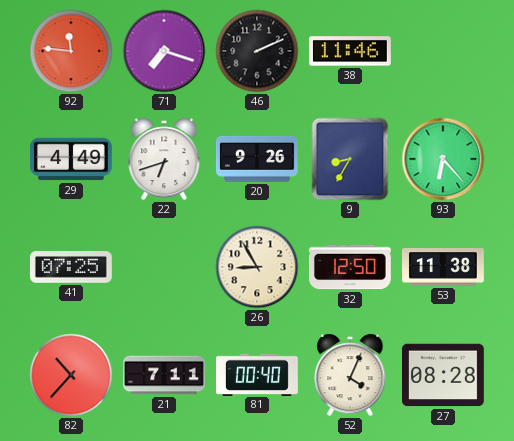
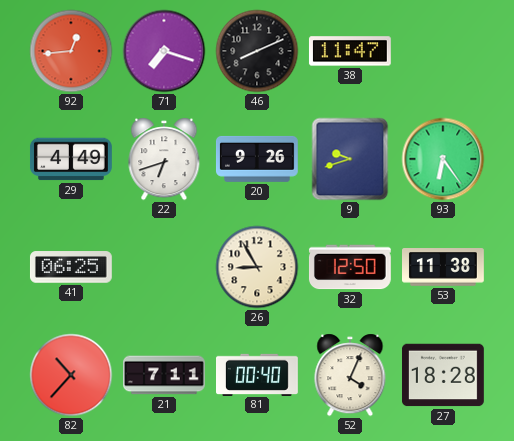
92: 11:46 -> 12:44
46: 2:11 -> 8:11
38: 11:46 -> 11:47
9: 8:35 -> 9:42
93: 6:23 -> 6:24
41: 07:25 -> 06:25
27: 08:28 -> 18:28
